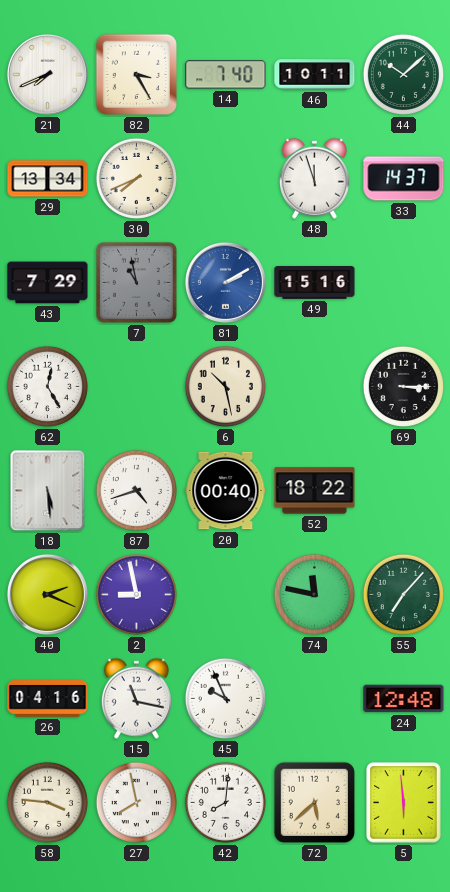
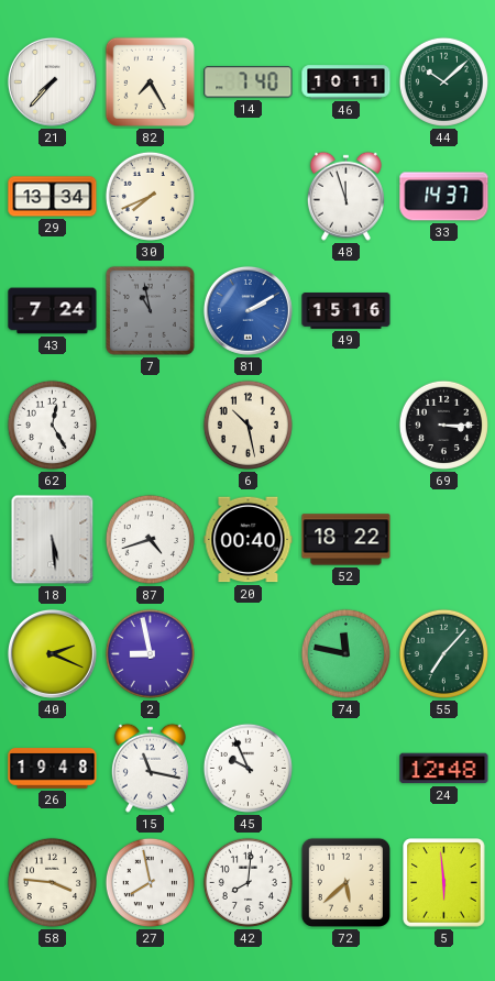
21: 7:41 -> 7:37
82: 3:25 -> 7:25
43: 7:29 -> 7:24
26: 04:16 -> 19:48
